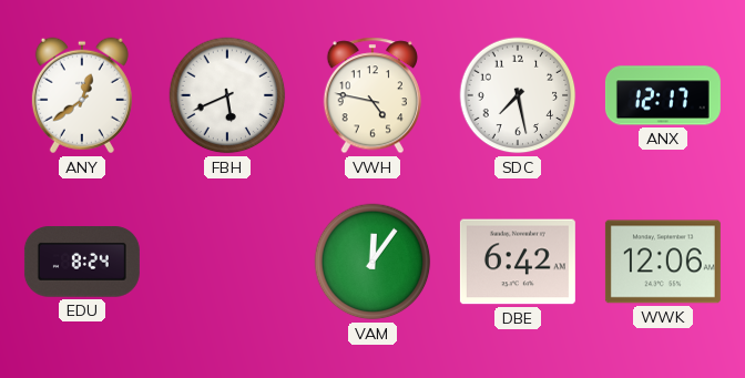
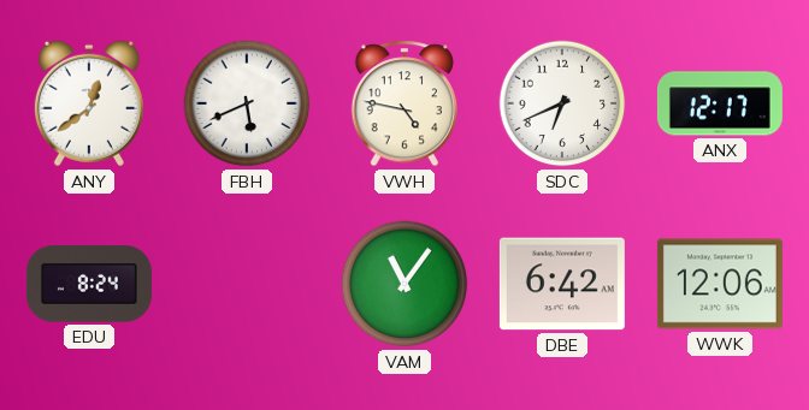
SDC: 7:28 -> 6:41
VAM: 12:06 -> 11:06
